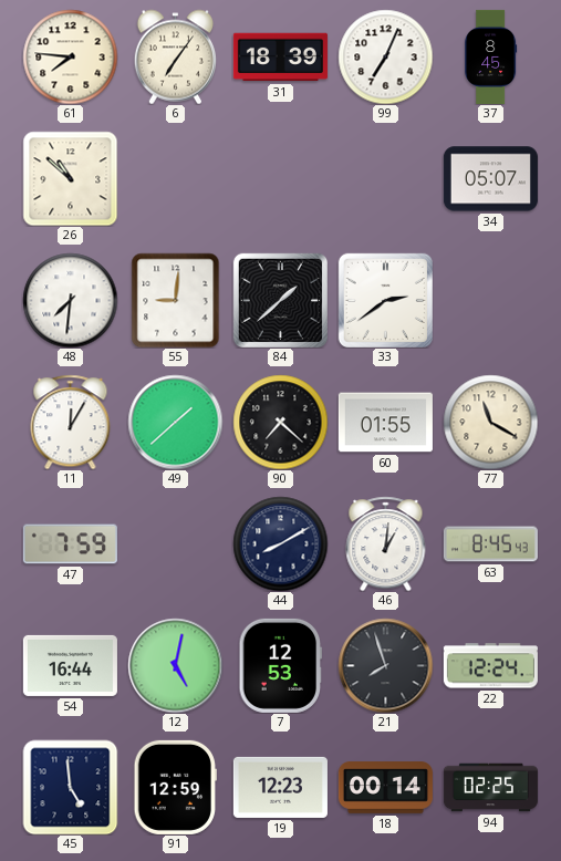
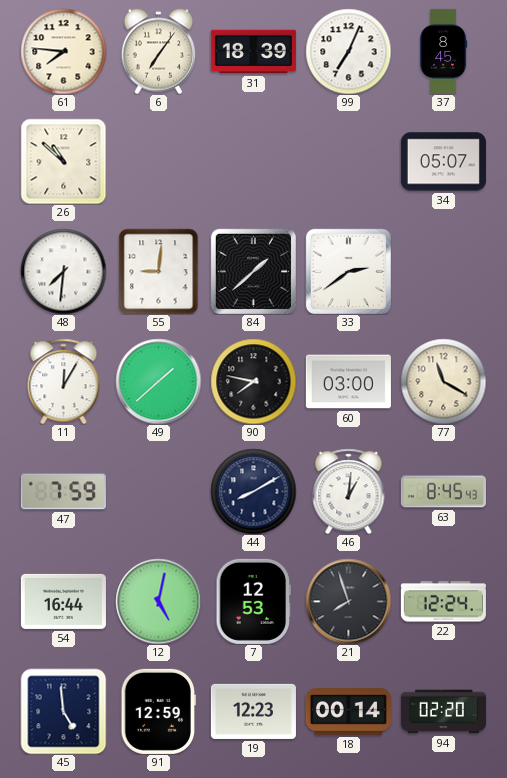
90: 7:22 -> 7:47
60: 01:55 -> 03:00
94: 02:25 -> 02:20
